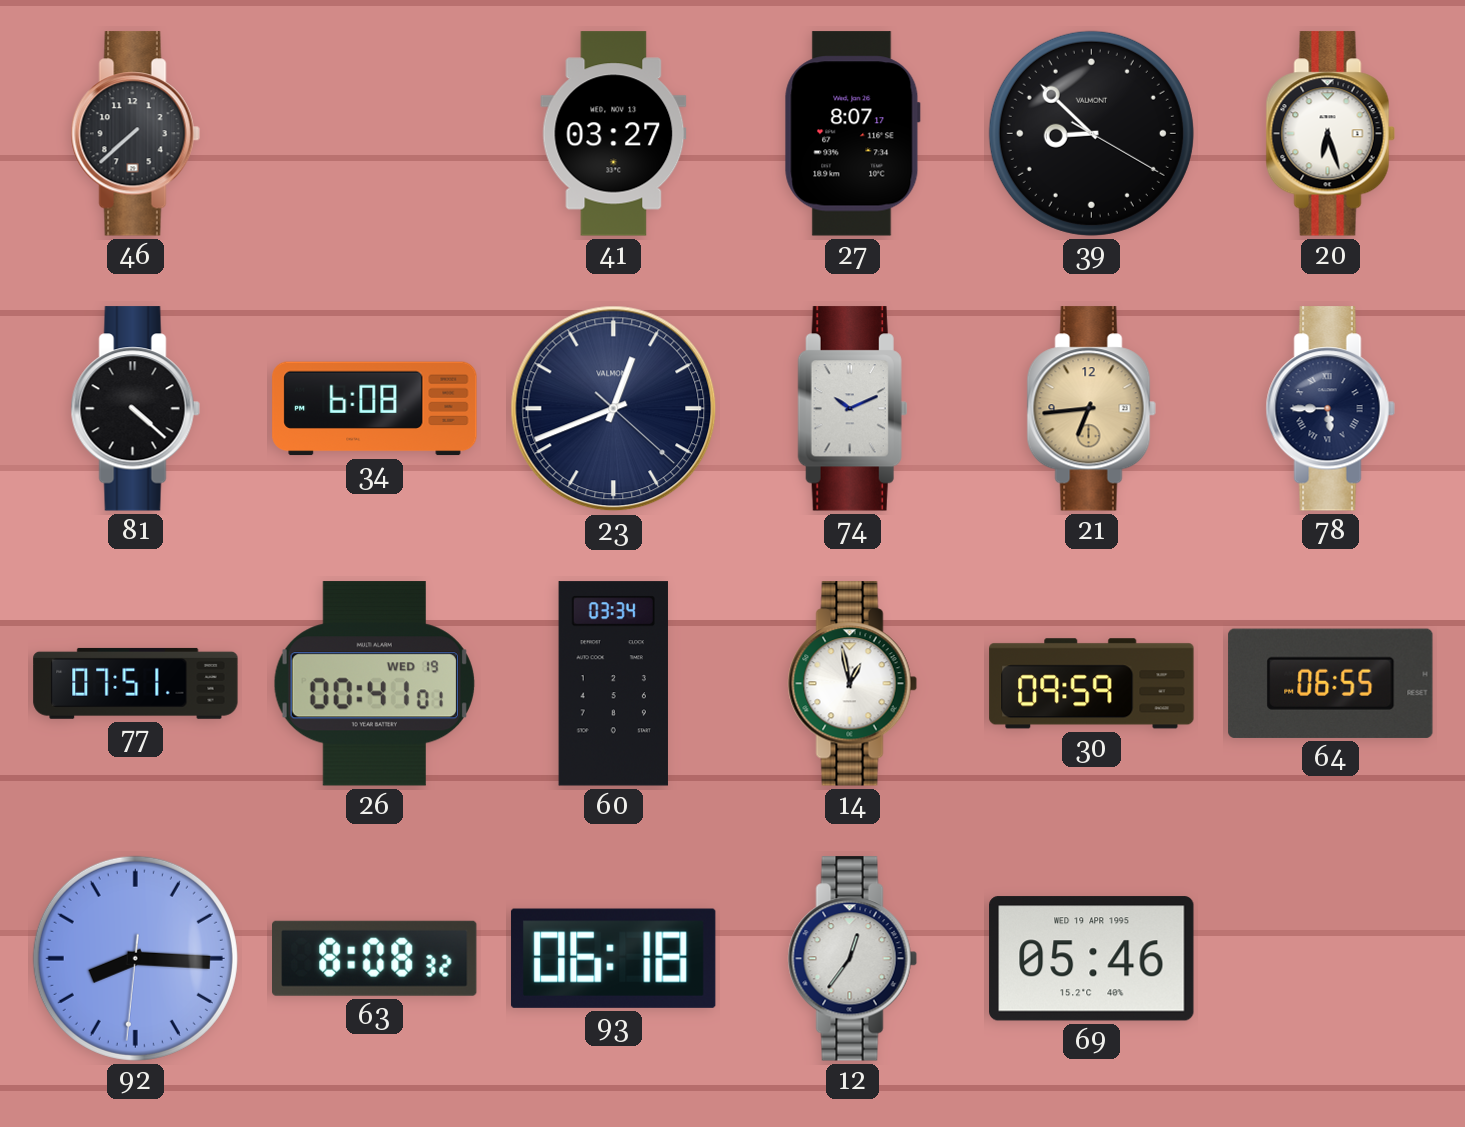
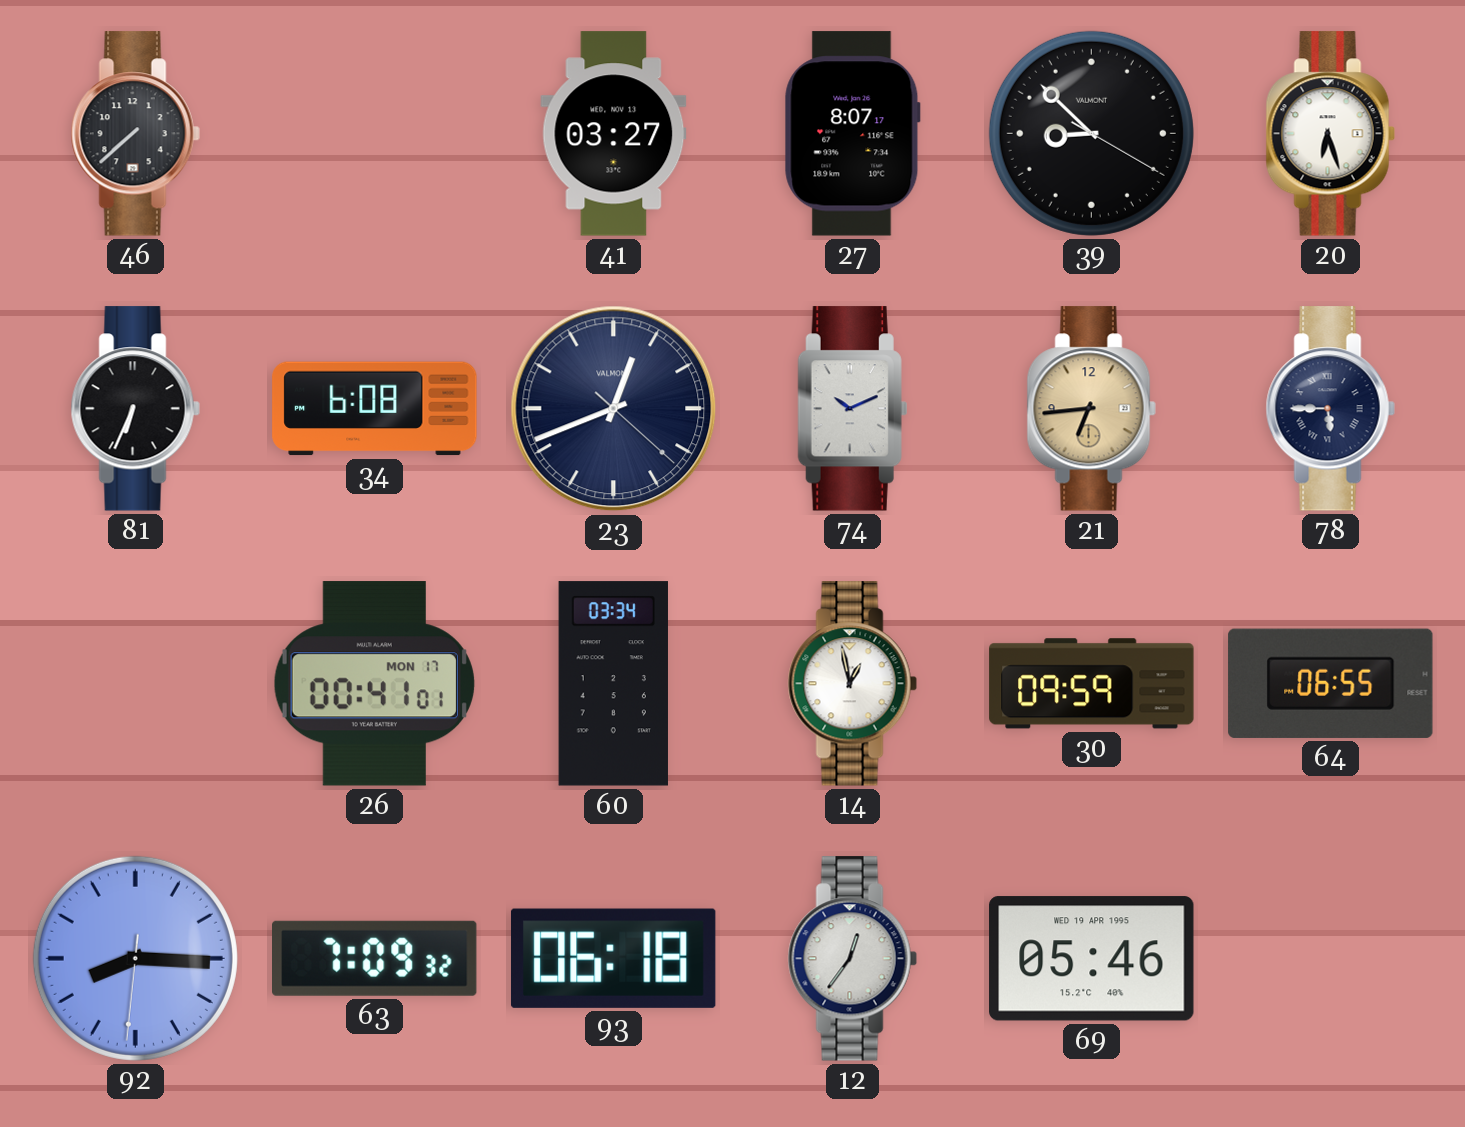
81: 4:22 -> 6:34
77: 07:51 -> none
26 date: WED 19 -> MON 17
63: 8:08 -> 7:09
